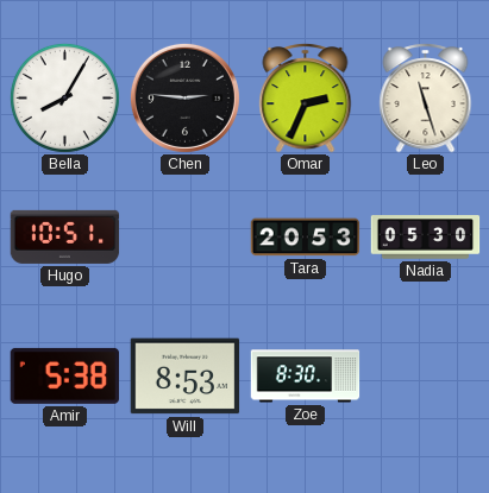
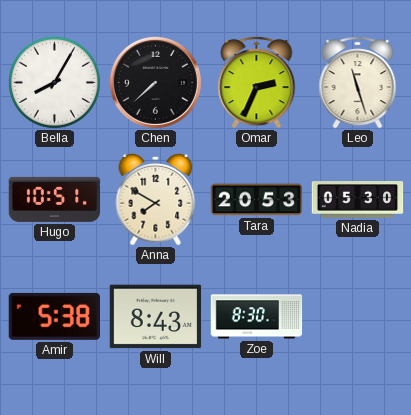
Chen: 2:46 -> 7:38
Anna: none -> 7:50
Will: 8:53 -> 8:43
